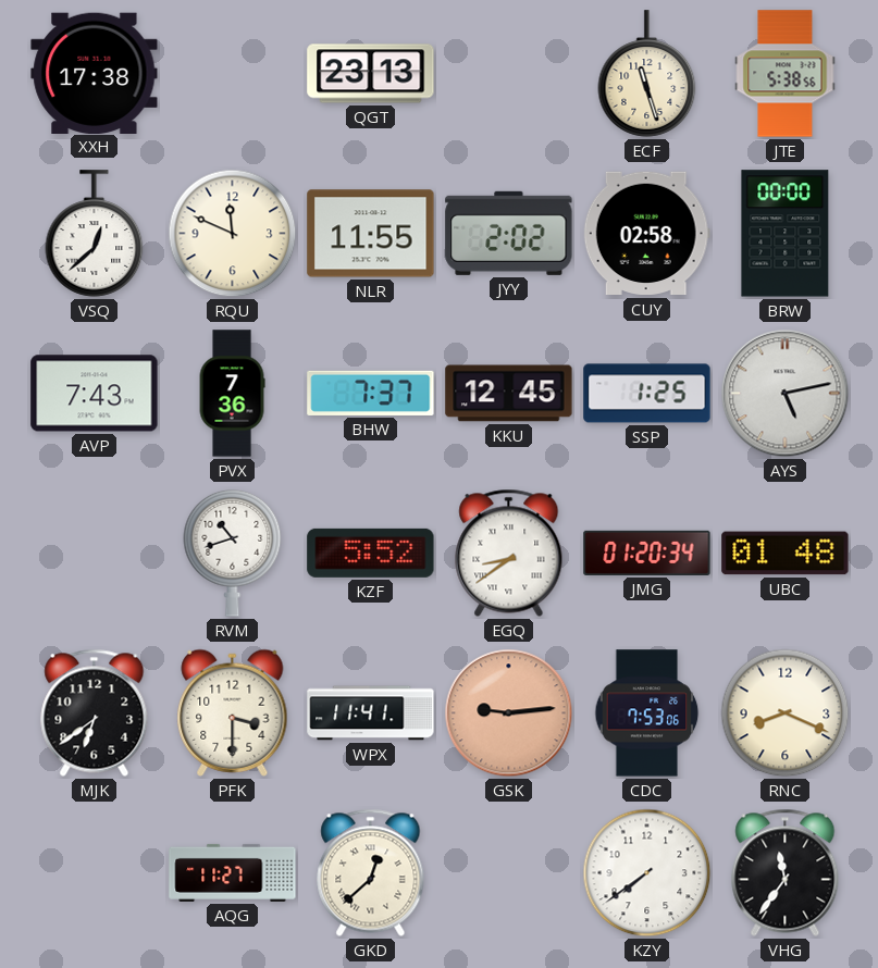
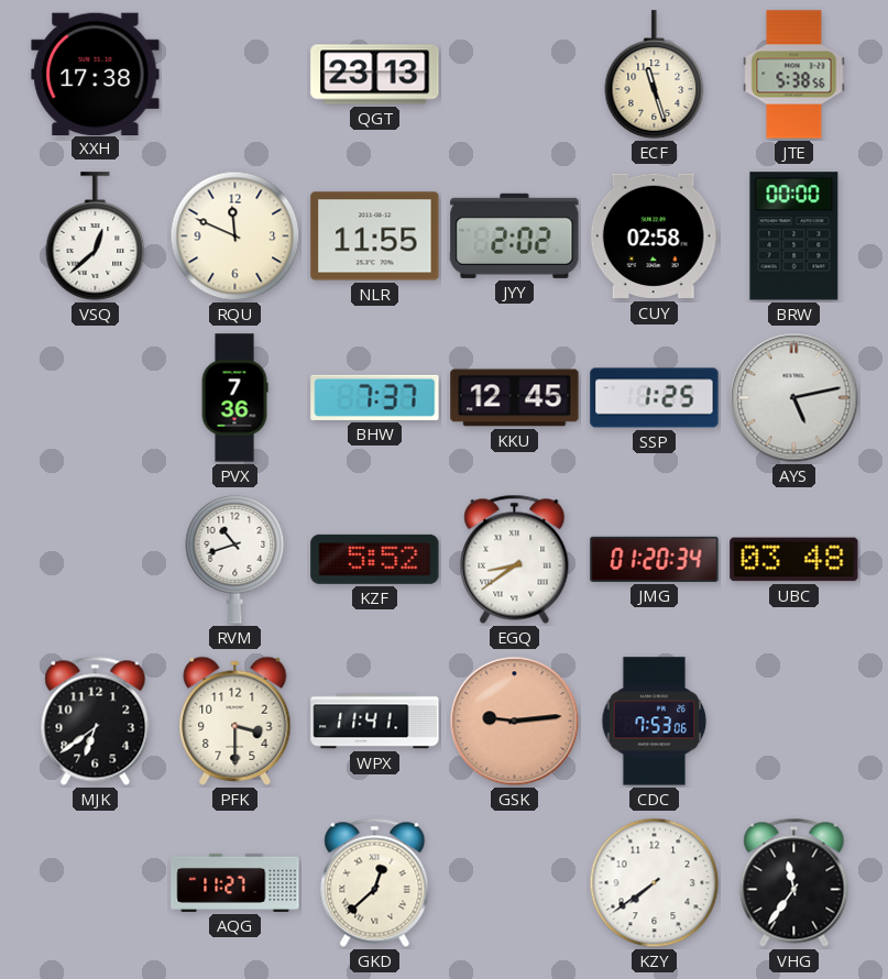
AVP: 7:43 -> none
UBC: 01:48 -> 03:48
RNC: 8:19 -> none
